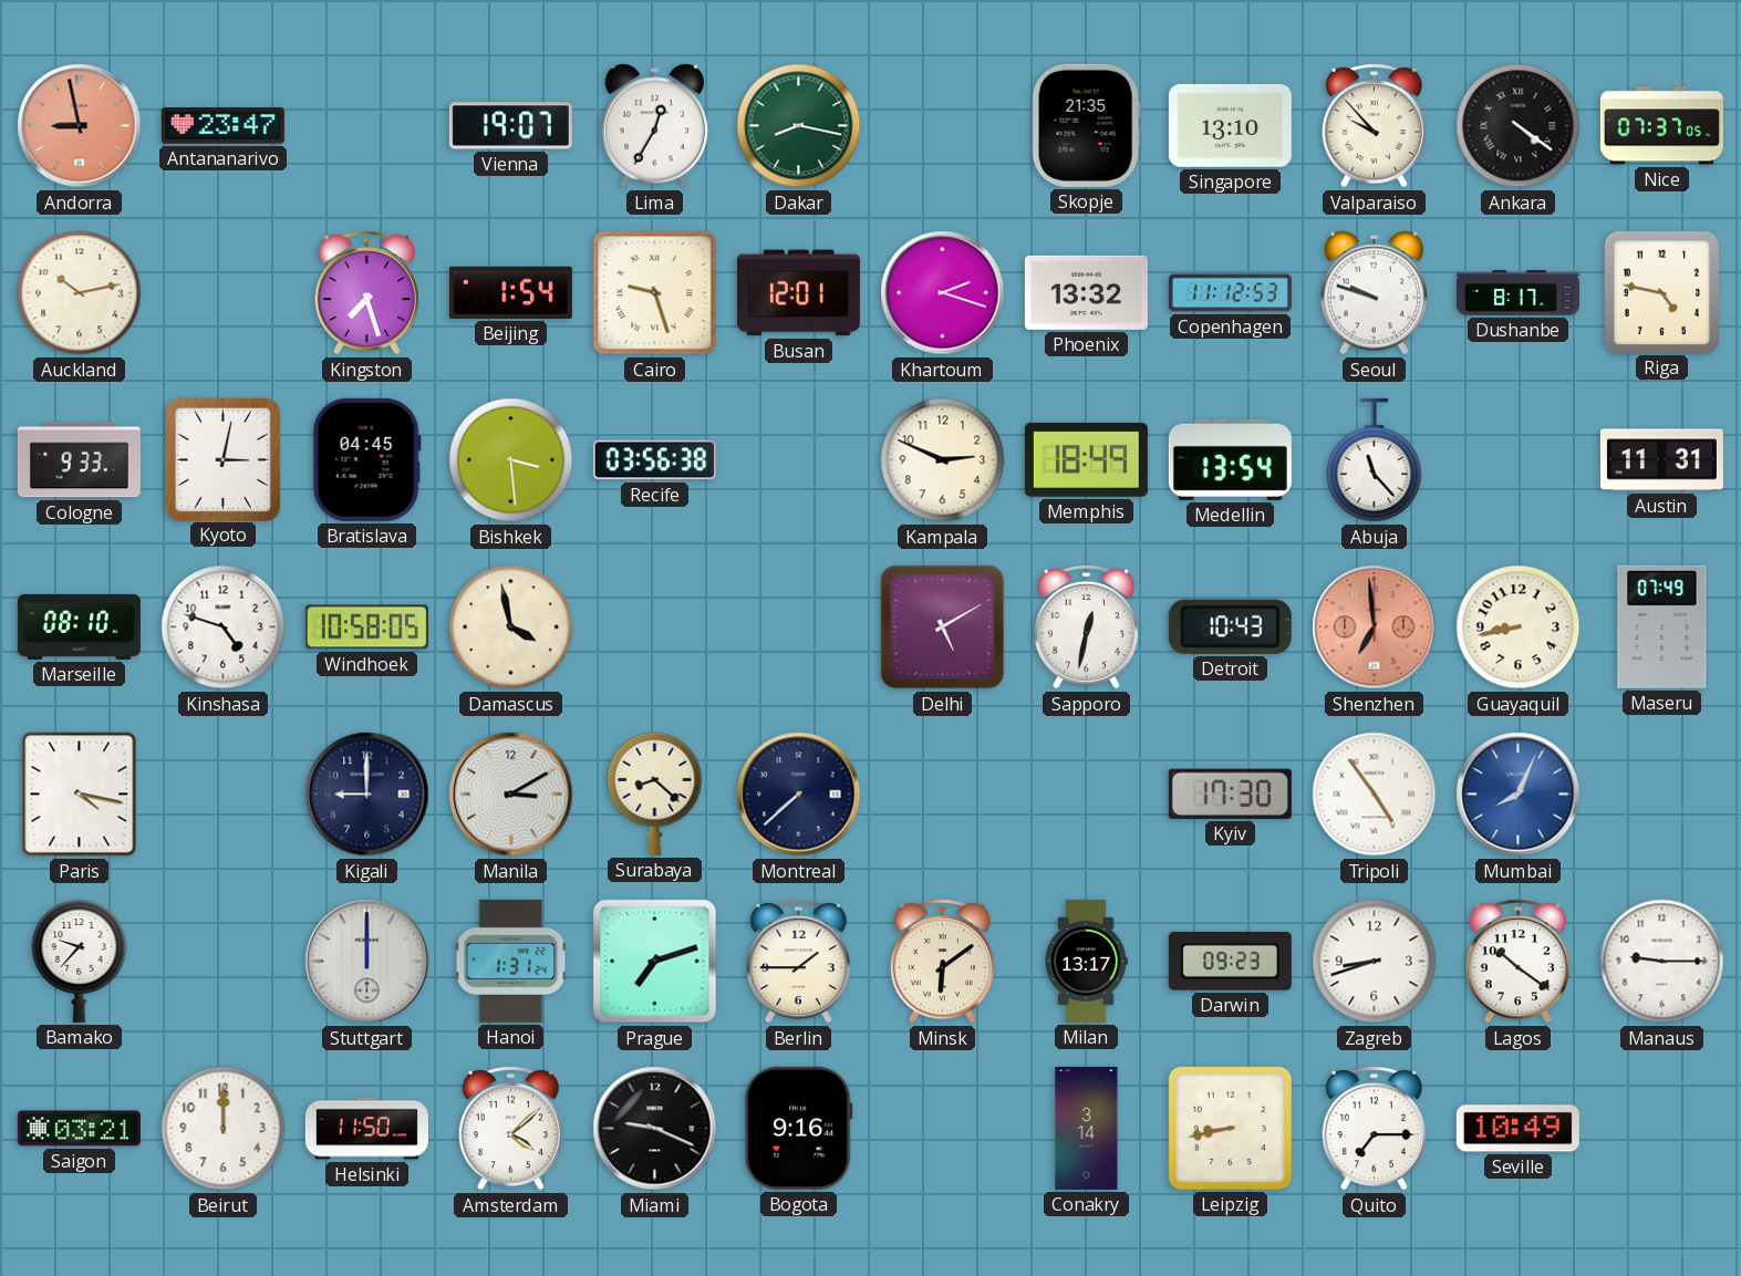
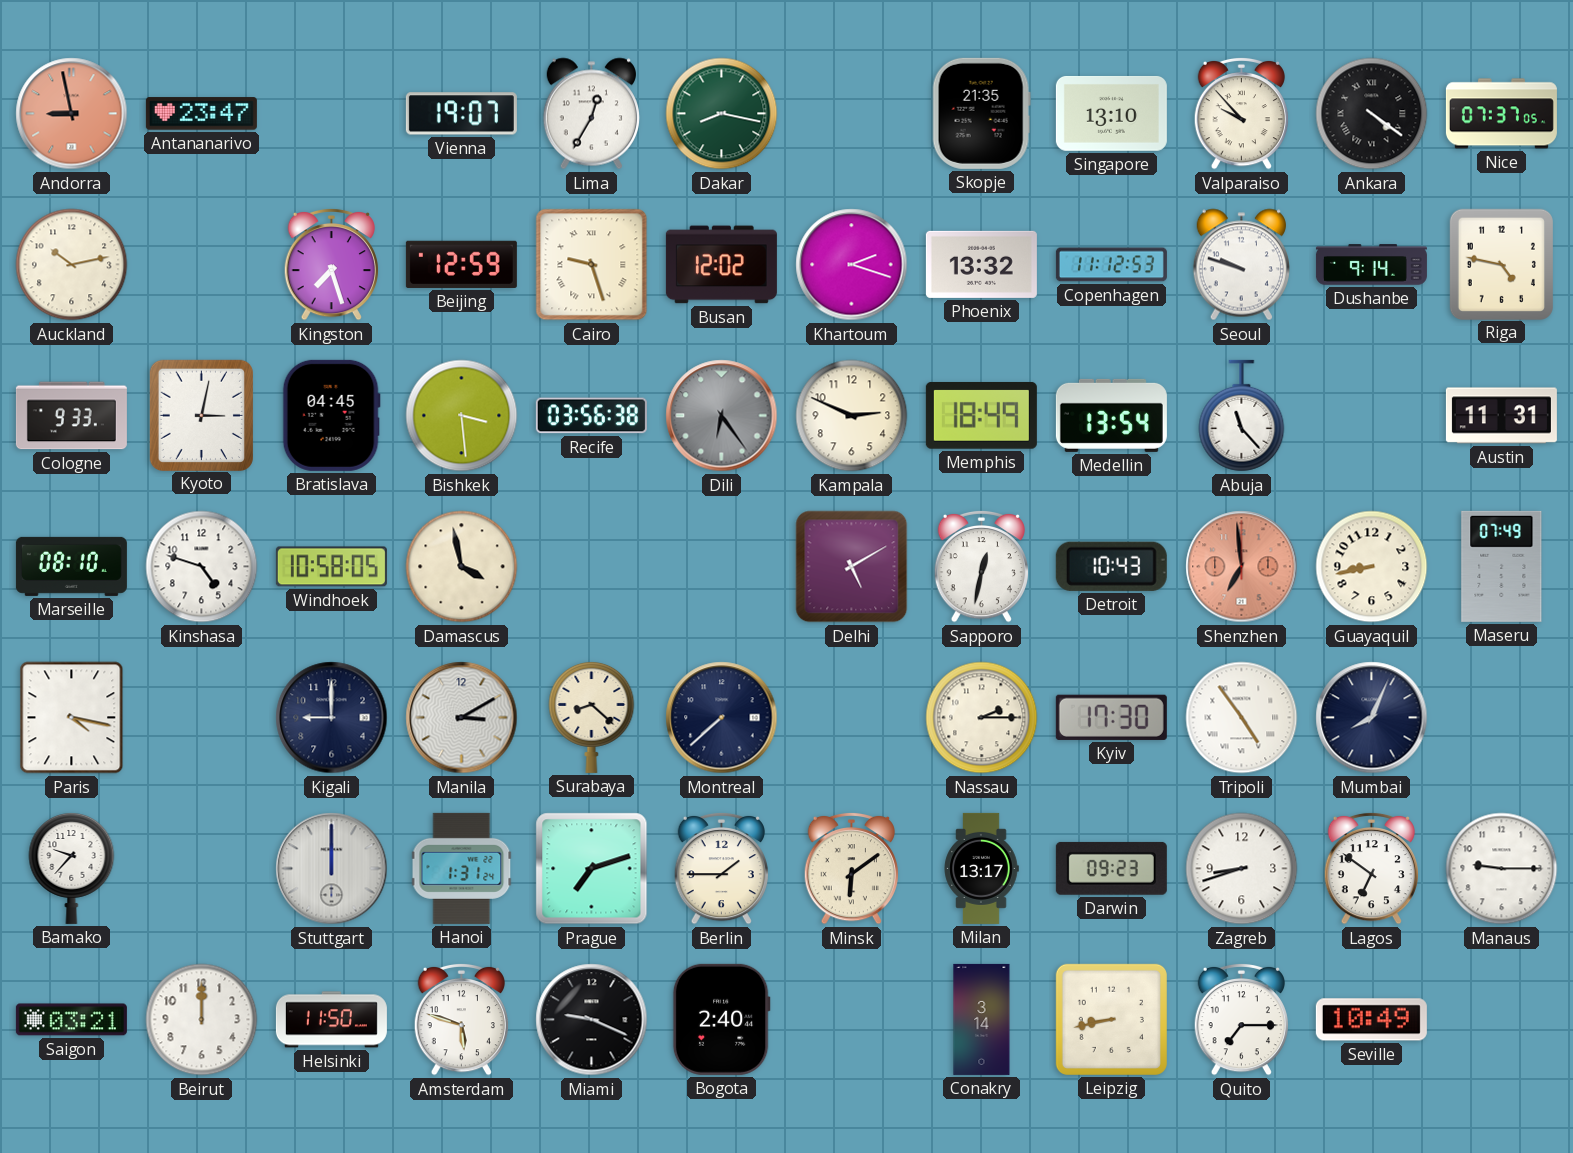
Beijing: 1:54 -> 12:59
Busan: 12:01 -> 12:02
Dushanbe: 8:17 -> 9:14
Dili: none -> 6:24
Nassau: none -> 2:15
Mumbai dial: blue -> navy
Lagos: 10:21 -> 6:51
Amsterdam: 4:08 -> 5:48
Bogota: 9:16 -> 2:40
